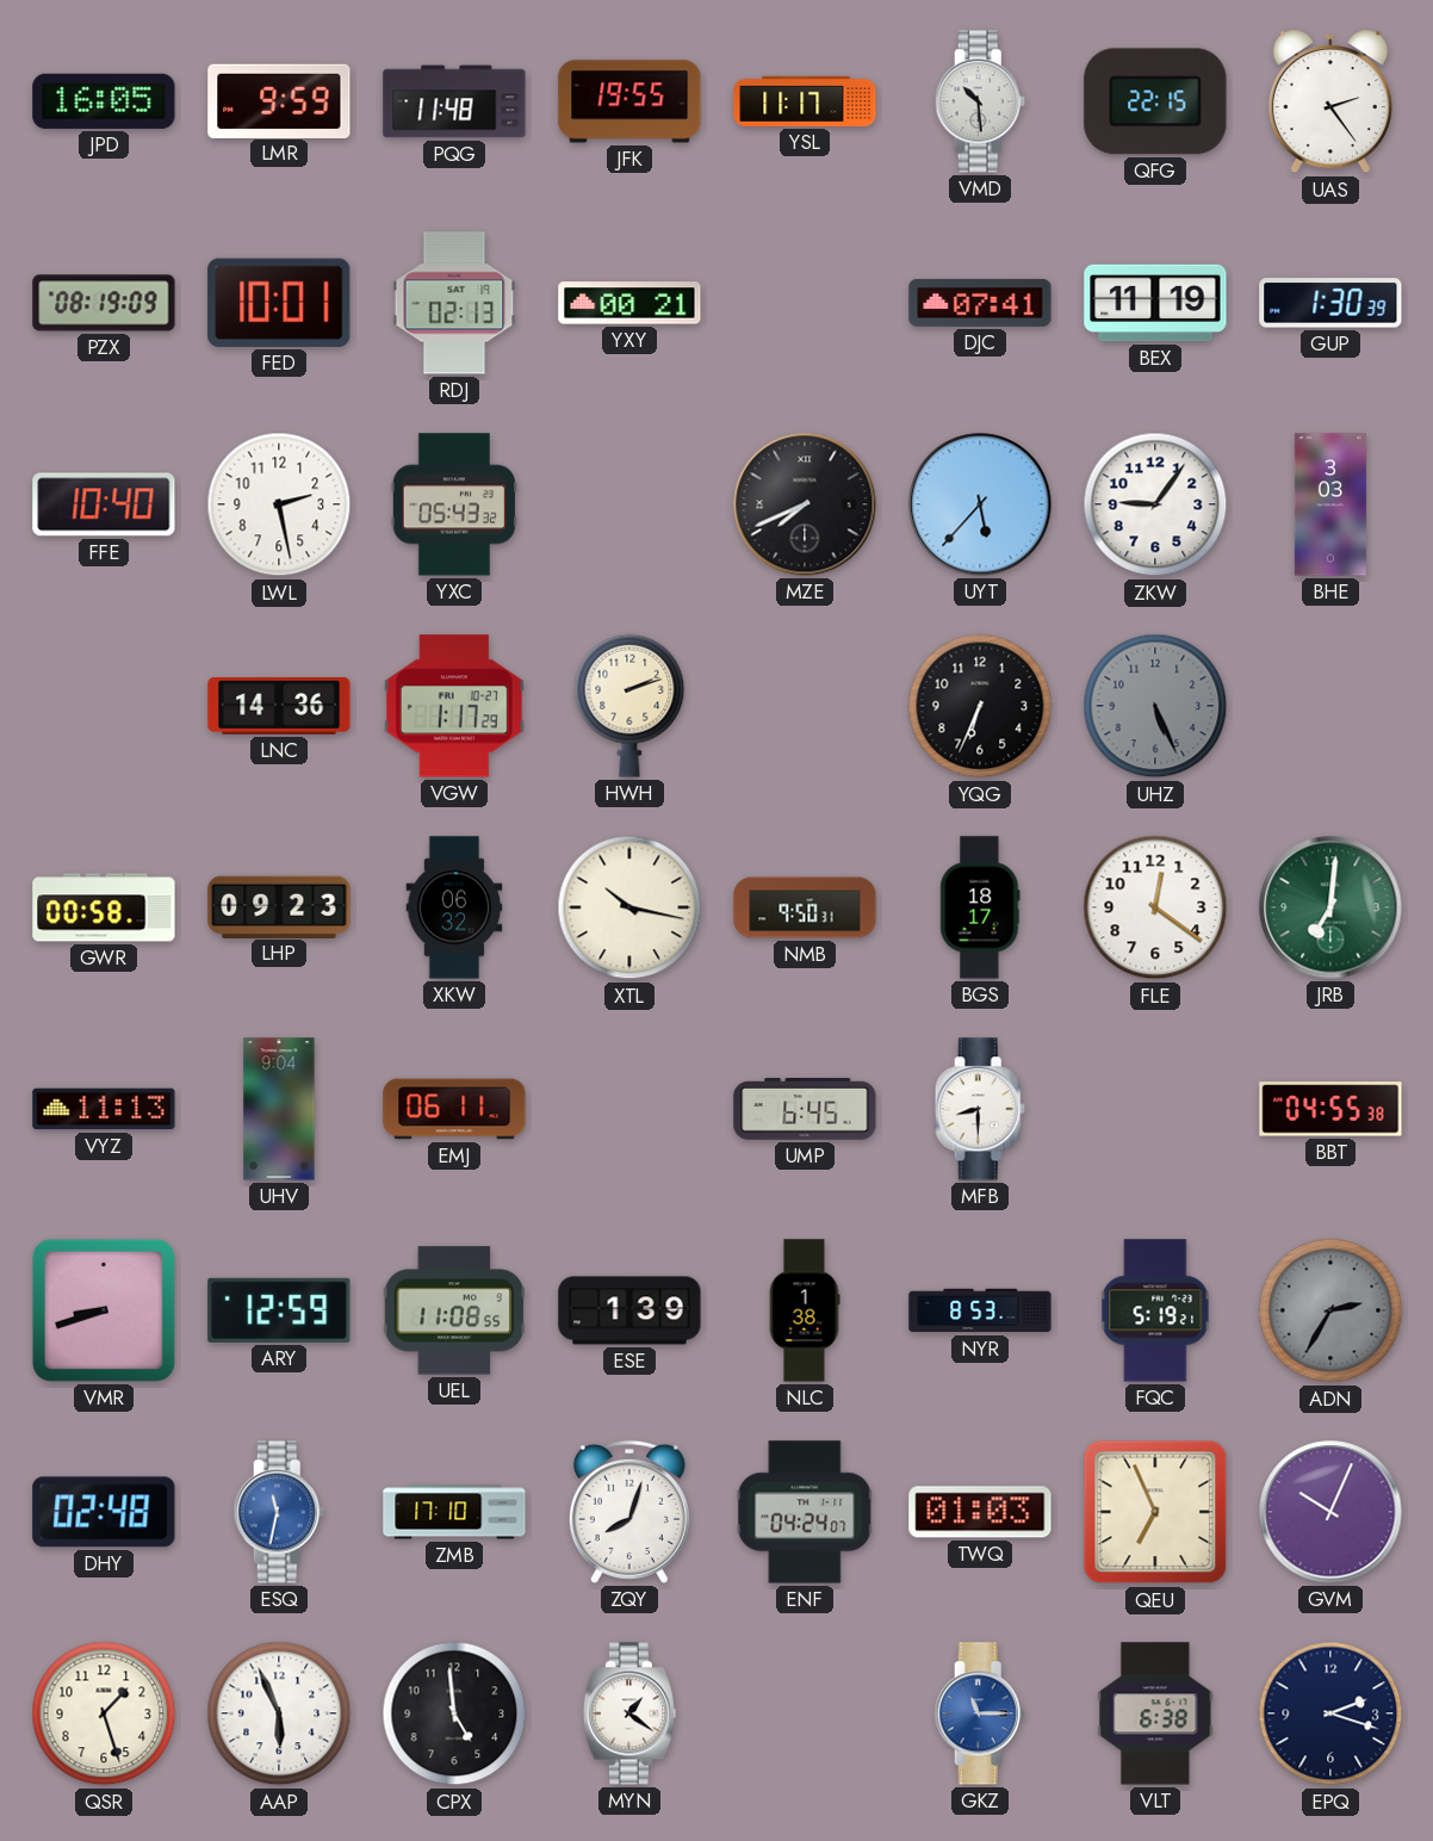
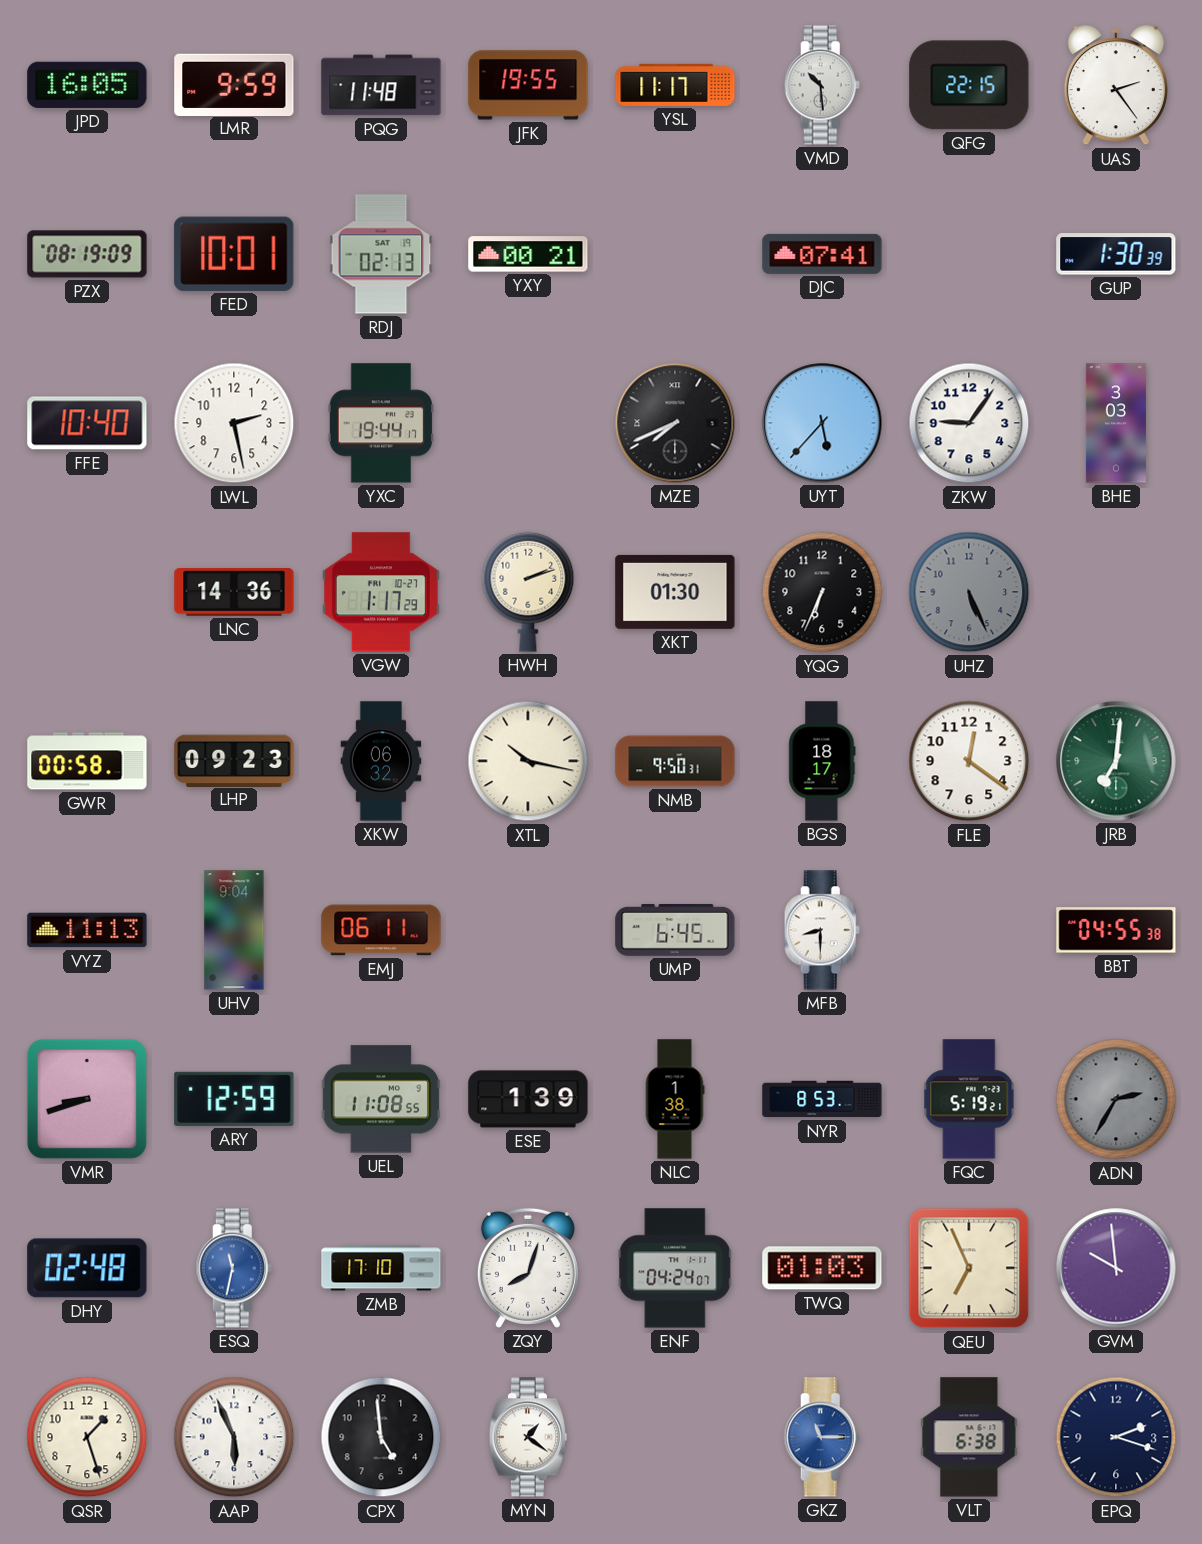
BEX: 11:19 -> none
YXC: 05:43 -> 19:44
XKT: none -> 01:30
GVM: 10:04 -> 9:59
